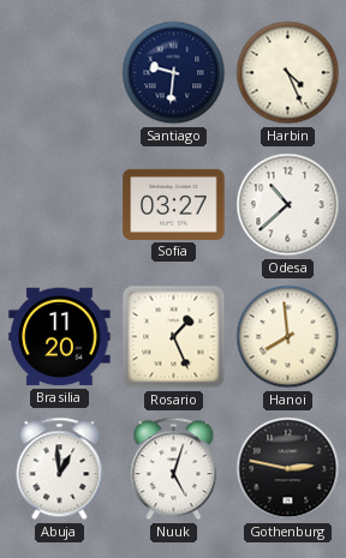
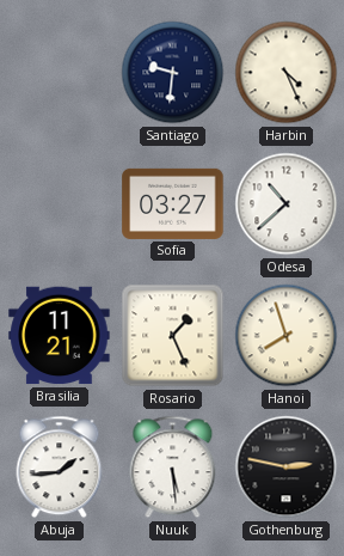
Brasilia: 11:20 -> 11:21
Hanoi: 7:59 -> 7:57
Abuja: 12:59 -> 1:44
Nuuk: 5:03 -> 5:29
